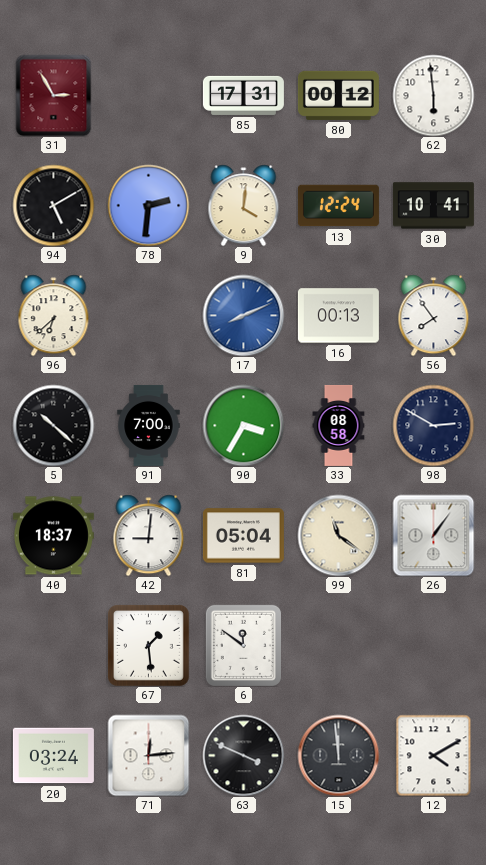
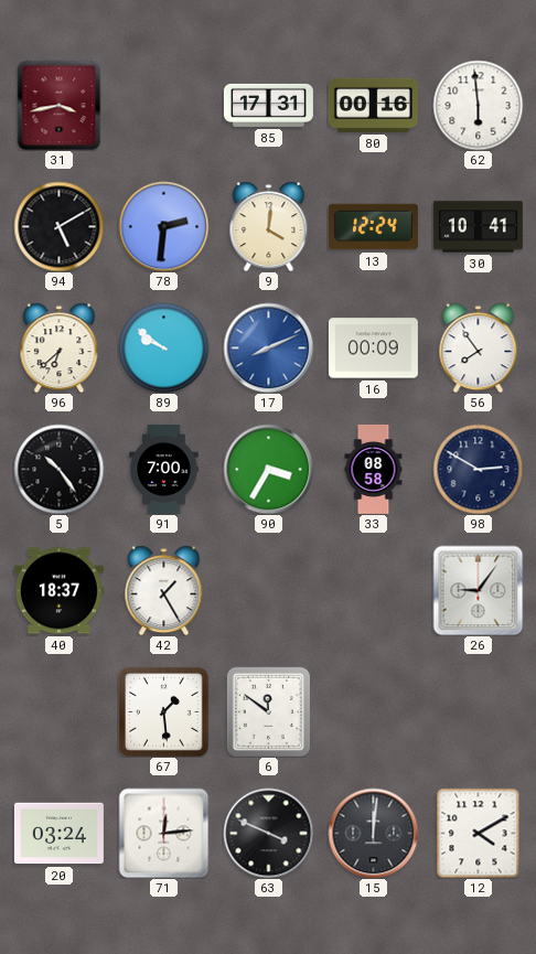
31: 2:55 -> 3:43
80: 00:12 -> 00:16
89: none -> 9:51
16: 00:13 -> 00:09
5: 10:22 -> 10:24
42: 9:01 -> 1:25
81: 05:04 -> none
99: 11:21 -> none
26: 1:06 -> 9:06
15: 11:59 -> 12:01
